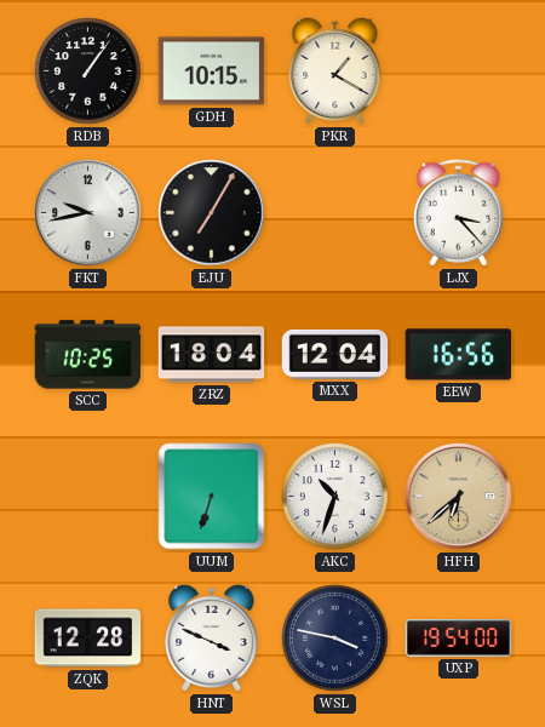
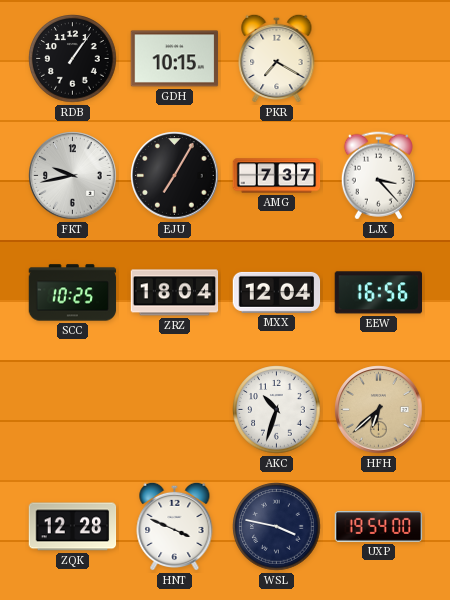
PKR: 1:20 -> 7:20
AMG: none -> 7:37
UUM: 6:33 -> none
